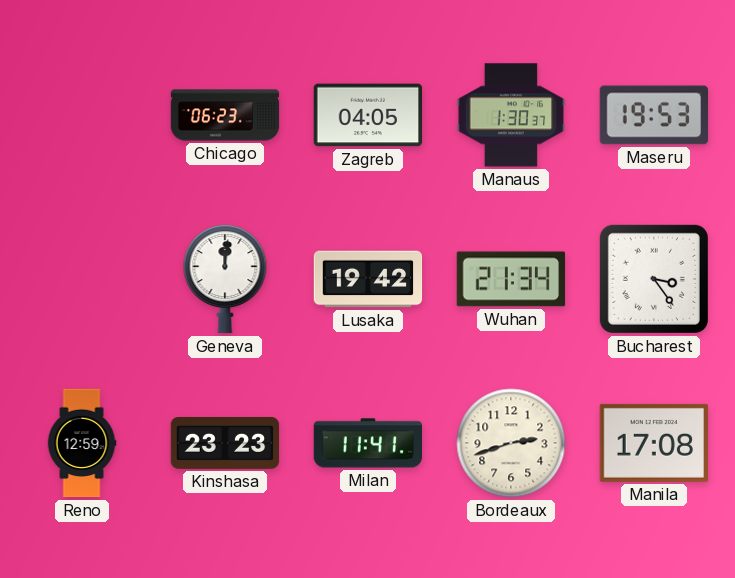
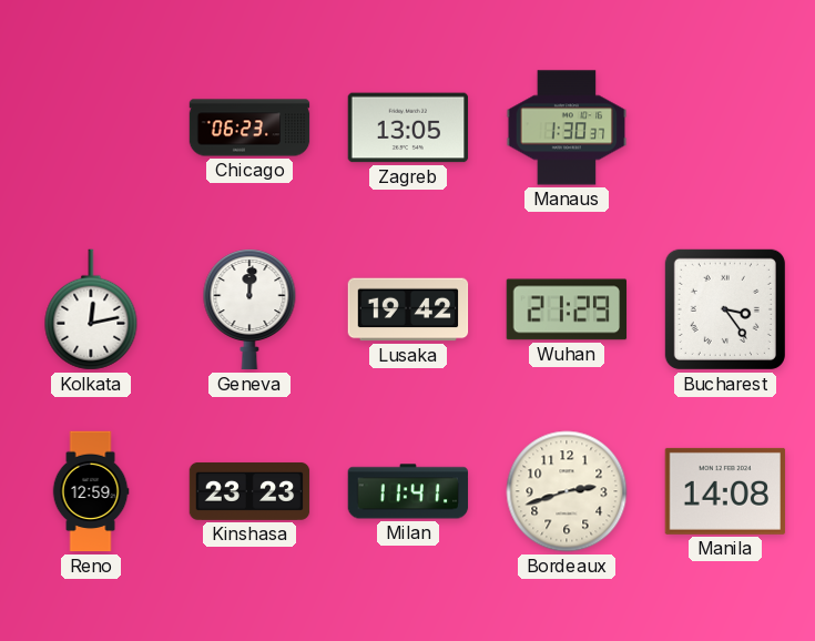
Zagreb: 04:05 -> 13:05
Maseru: 19:53 -> none
Kolkata: none -> 12:13
Wuhan: 21:34 -> 21:29
Manila: 17:08 -> 14:08
